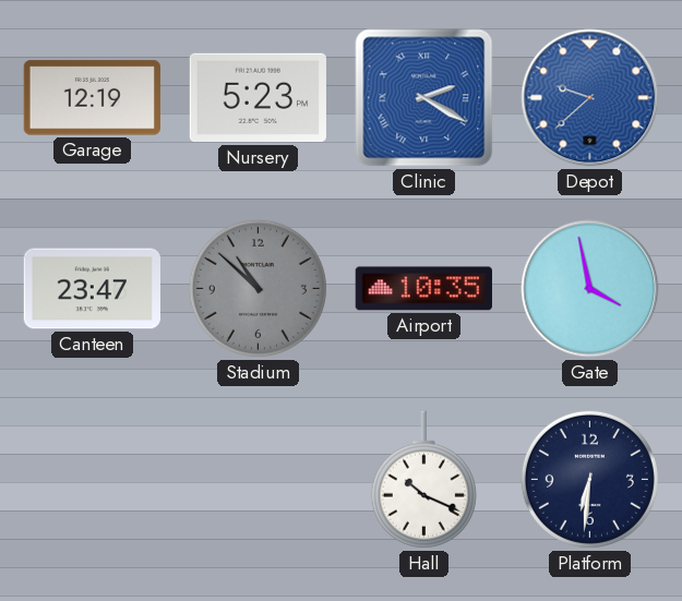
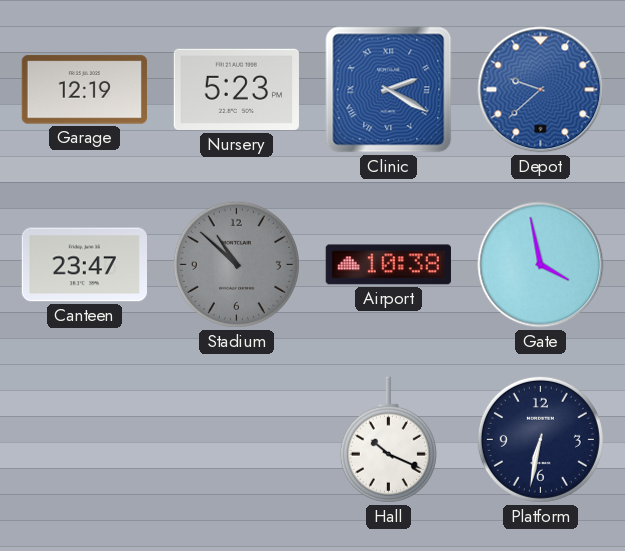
Airport: 10:35 -> 10:38
Platform: 6:31 -> 6:32
